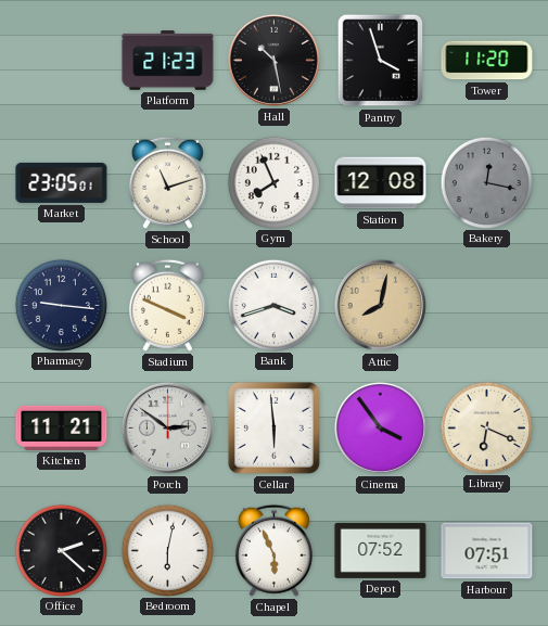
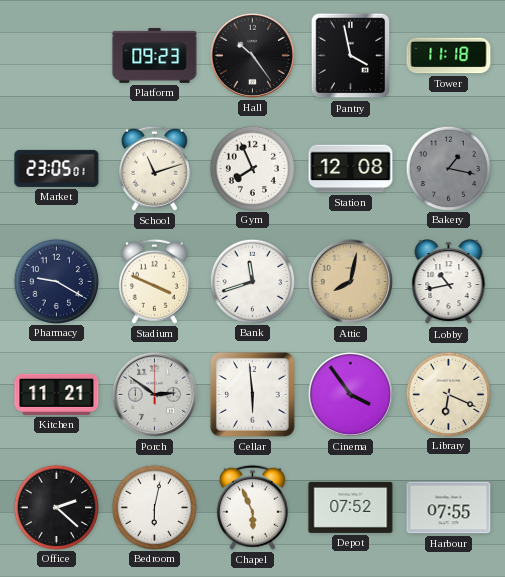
Platform: 21:23 -> 09:23
Hall: 10:28 -> 10:24
Pantry: 3:57 -> 3:58
Tower: 11:20 -> 11:18
Bakery: 12:17 -> 1:17
Pharmacy: 9:16 -> 9:20
Bank: 3:42 -> 11:42
Lobby: none -> 10:43
Harbour: 07:51 -> 07:55
